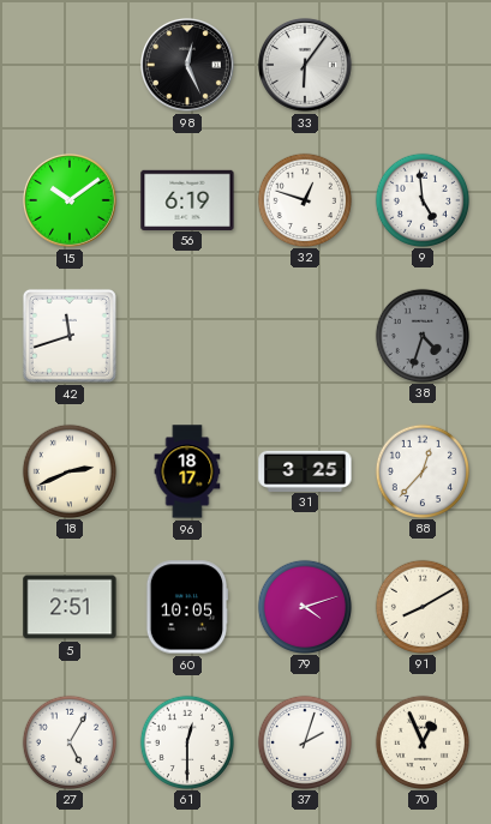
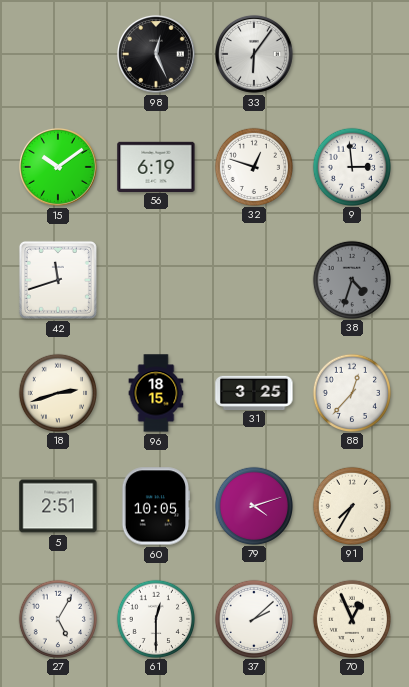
9: 4:59 -> 2:59
18: 2:41 -> 2:42
96: 18:17 -> 18:15
91: 8:10 -> 7:35
37: 2:03 -> 2:08
